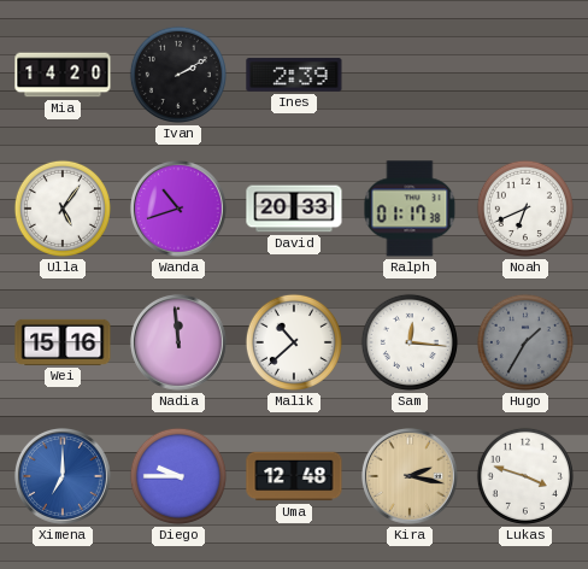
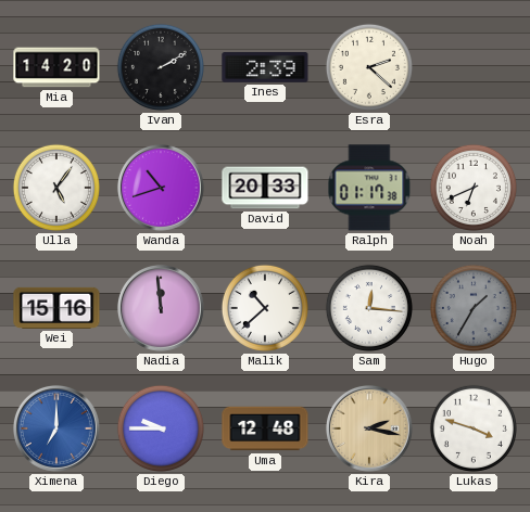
Esra: none -> 2:22
